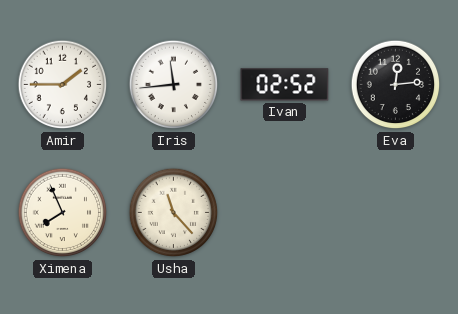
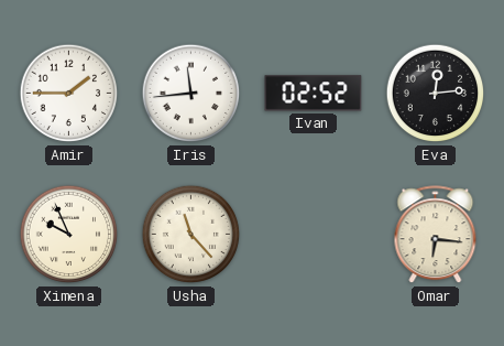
Ximena: 7:56 -> 9:56
Omar: none -> 6:16
